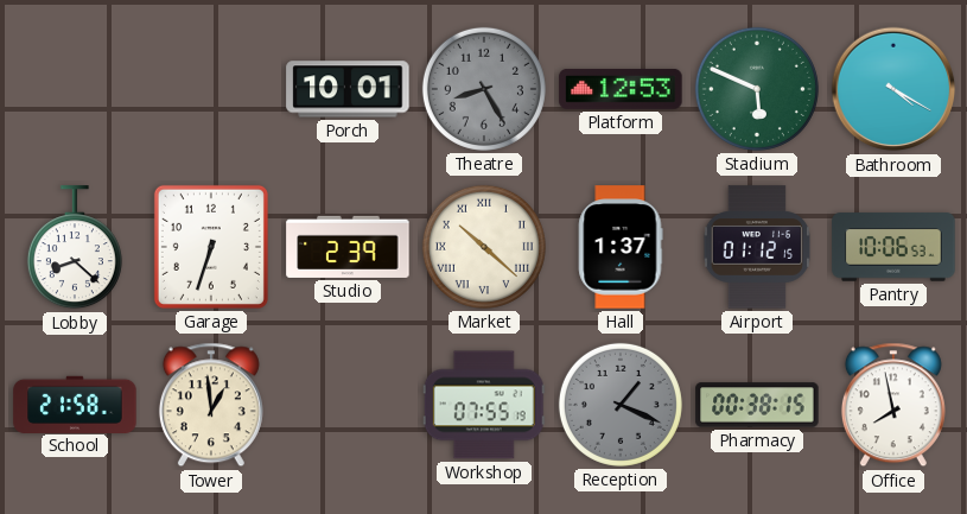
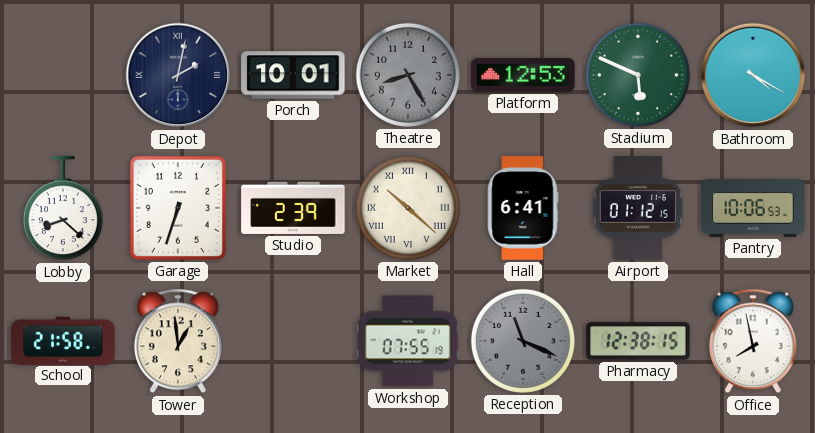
Depot: none -> 2:02
Hall: 1:37 -> 6:41
Reception: 1:19 -> 11:19
Pharmacy: 00:38 -> 12:38
